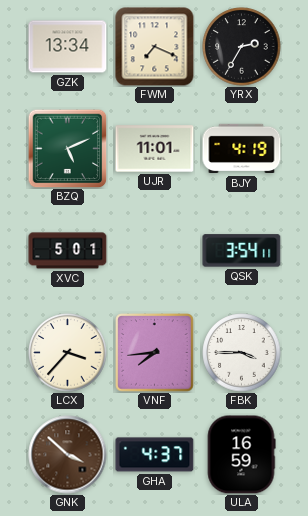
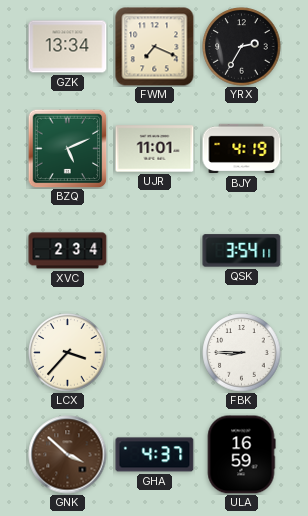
XVC: 5:01 -> 2:34
VNF: 7:44 -> none
FBK: 3:45 -> 8:45
